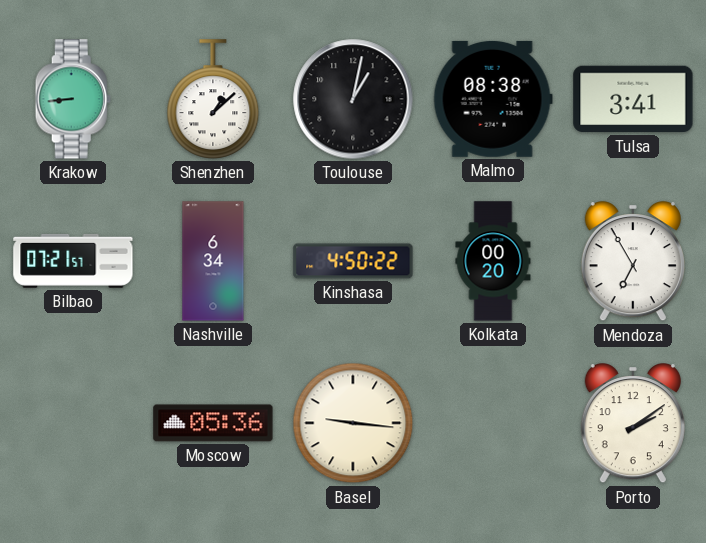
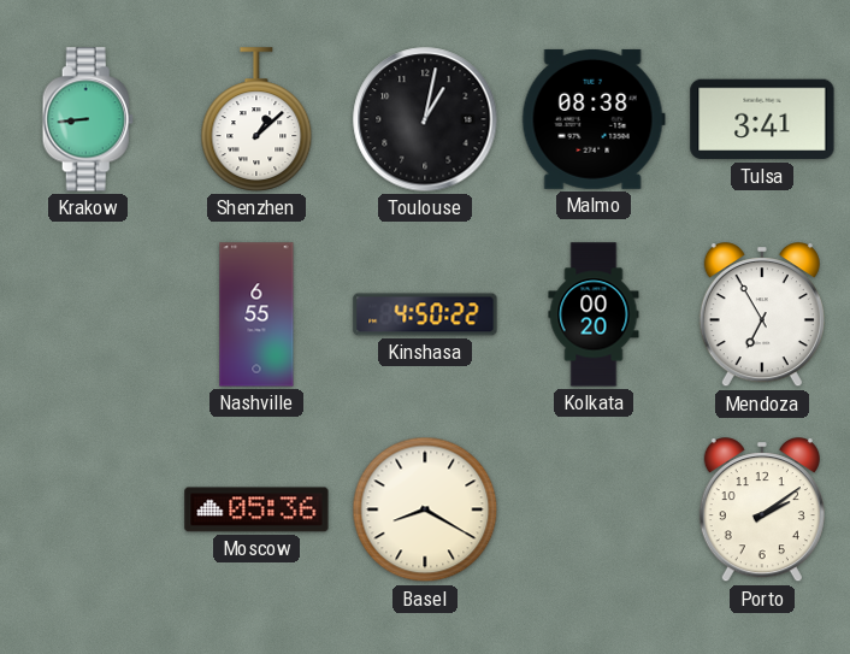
Bilbao: 07:21 -> none
Nashville: 6:34 -> 6:55
Basel: 9:16 -> 8:20
